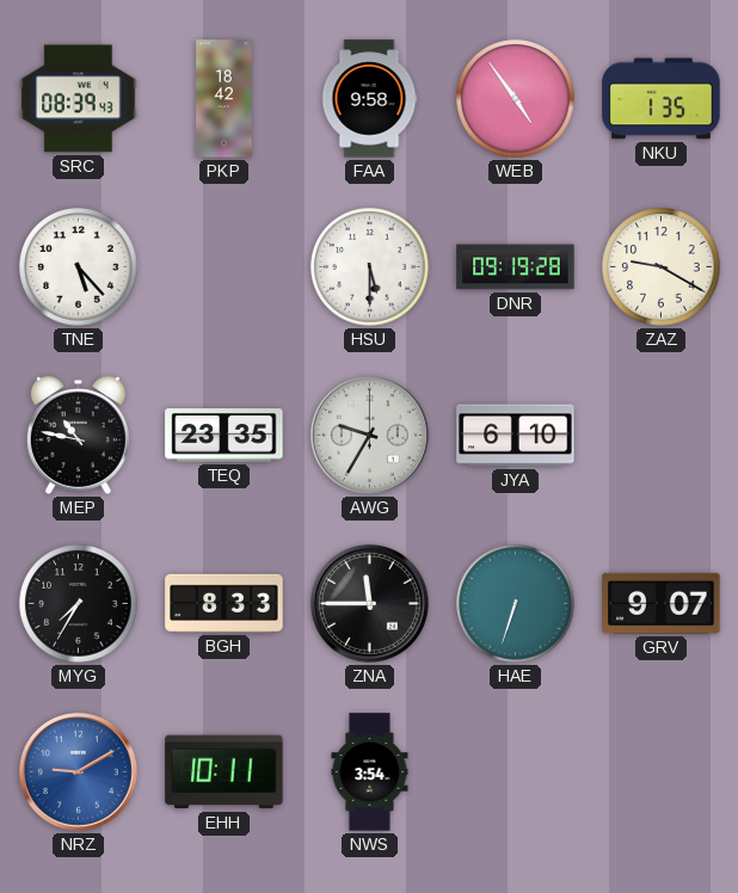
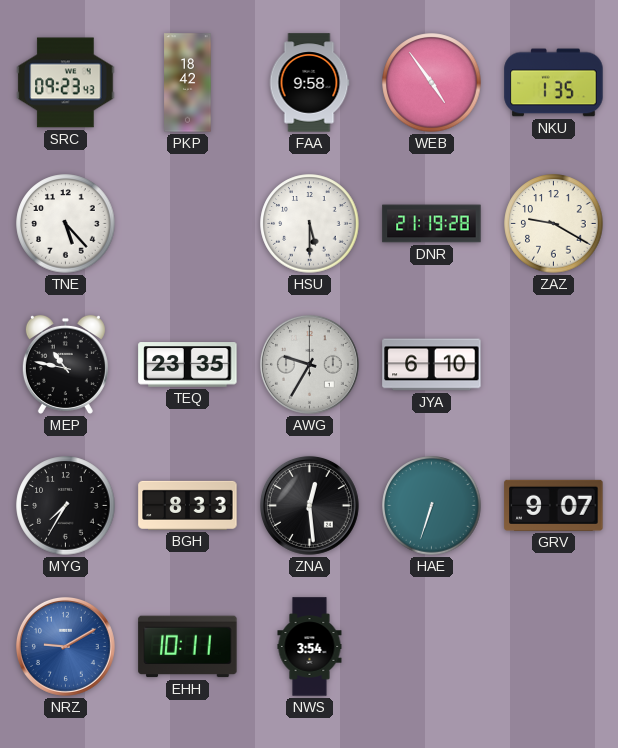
SRC: 08:39 -> 09:23
DNR: 09:19 -> 21:19
ZNA: 11:45 -> 12:29
